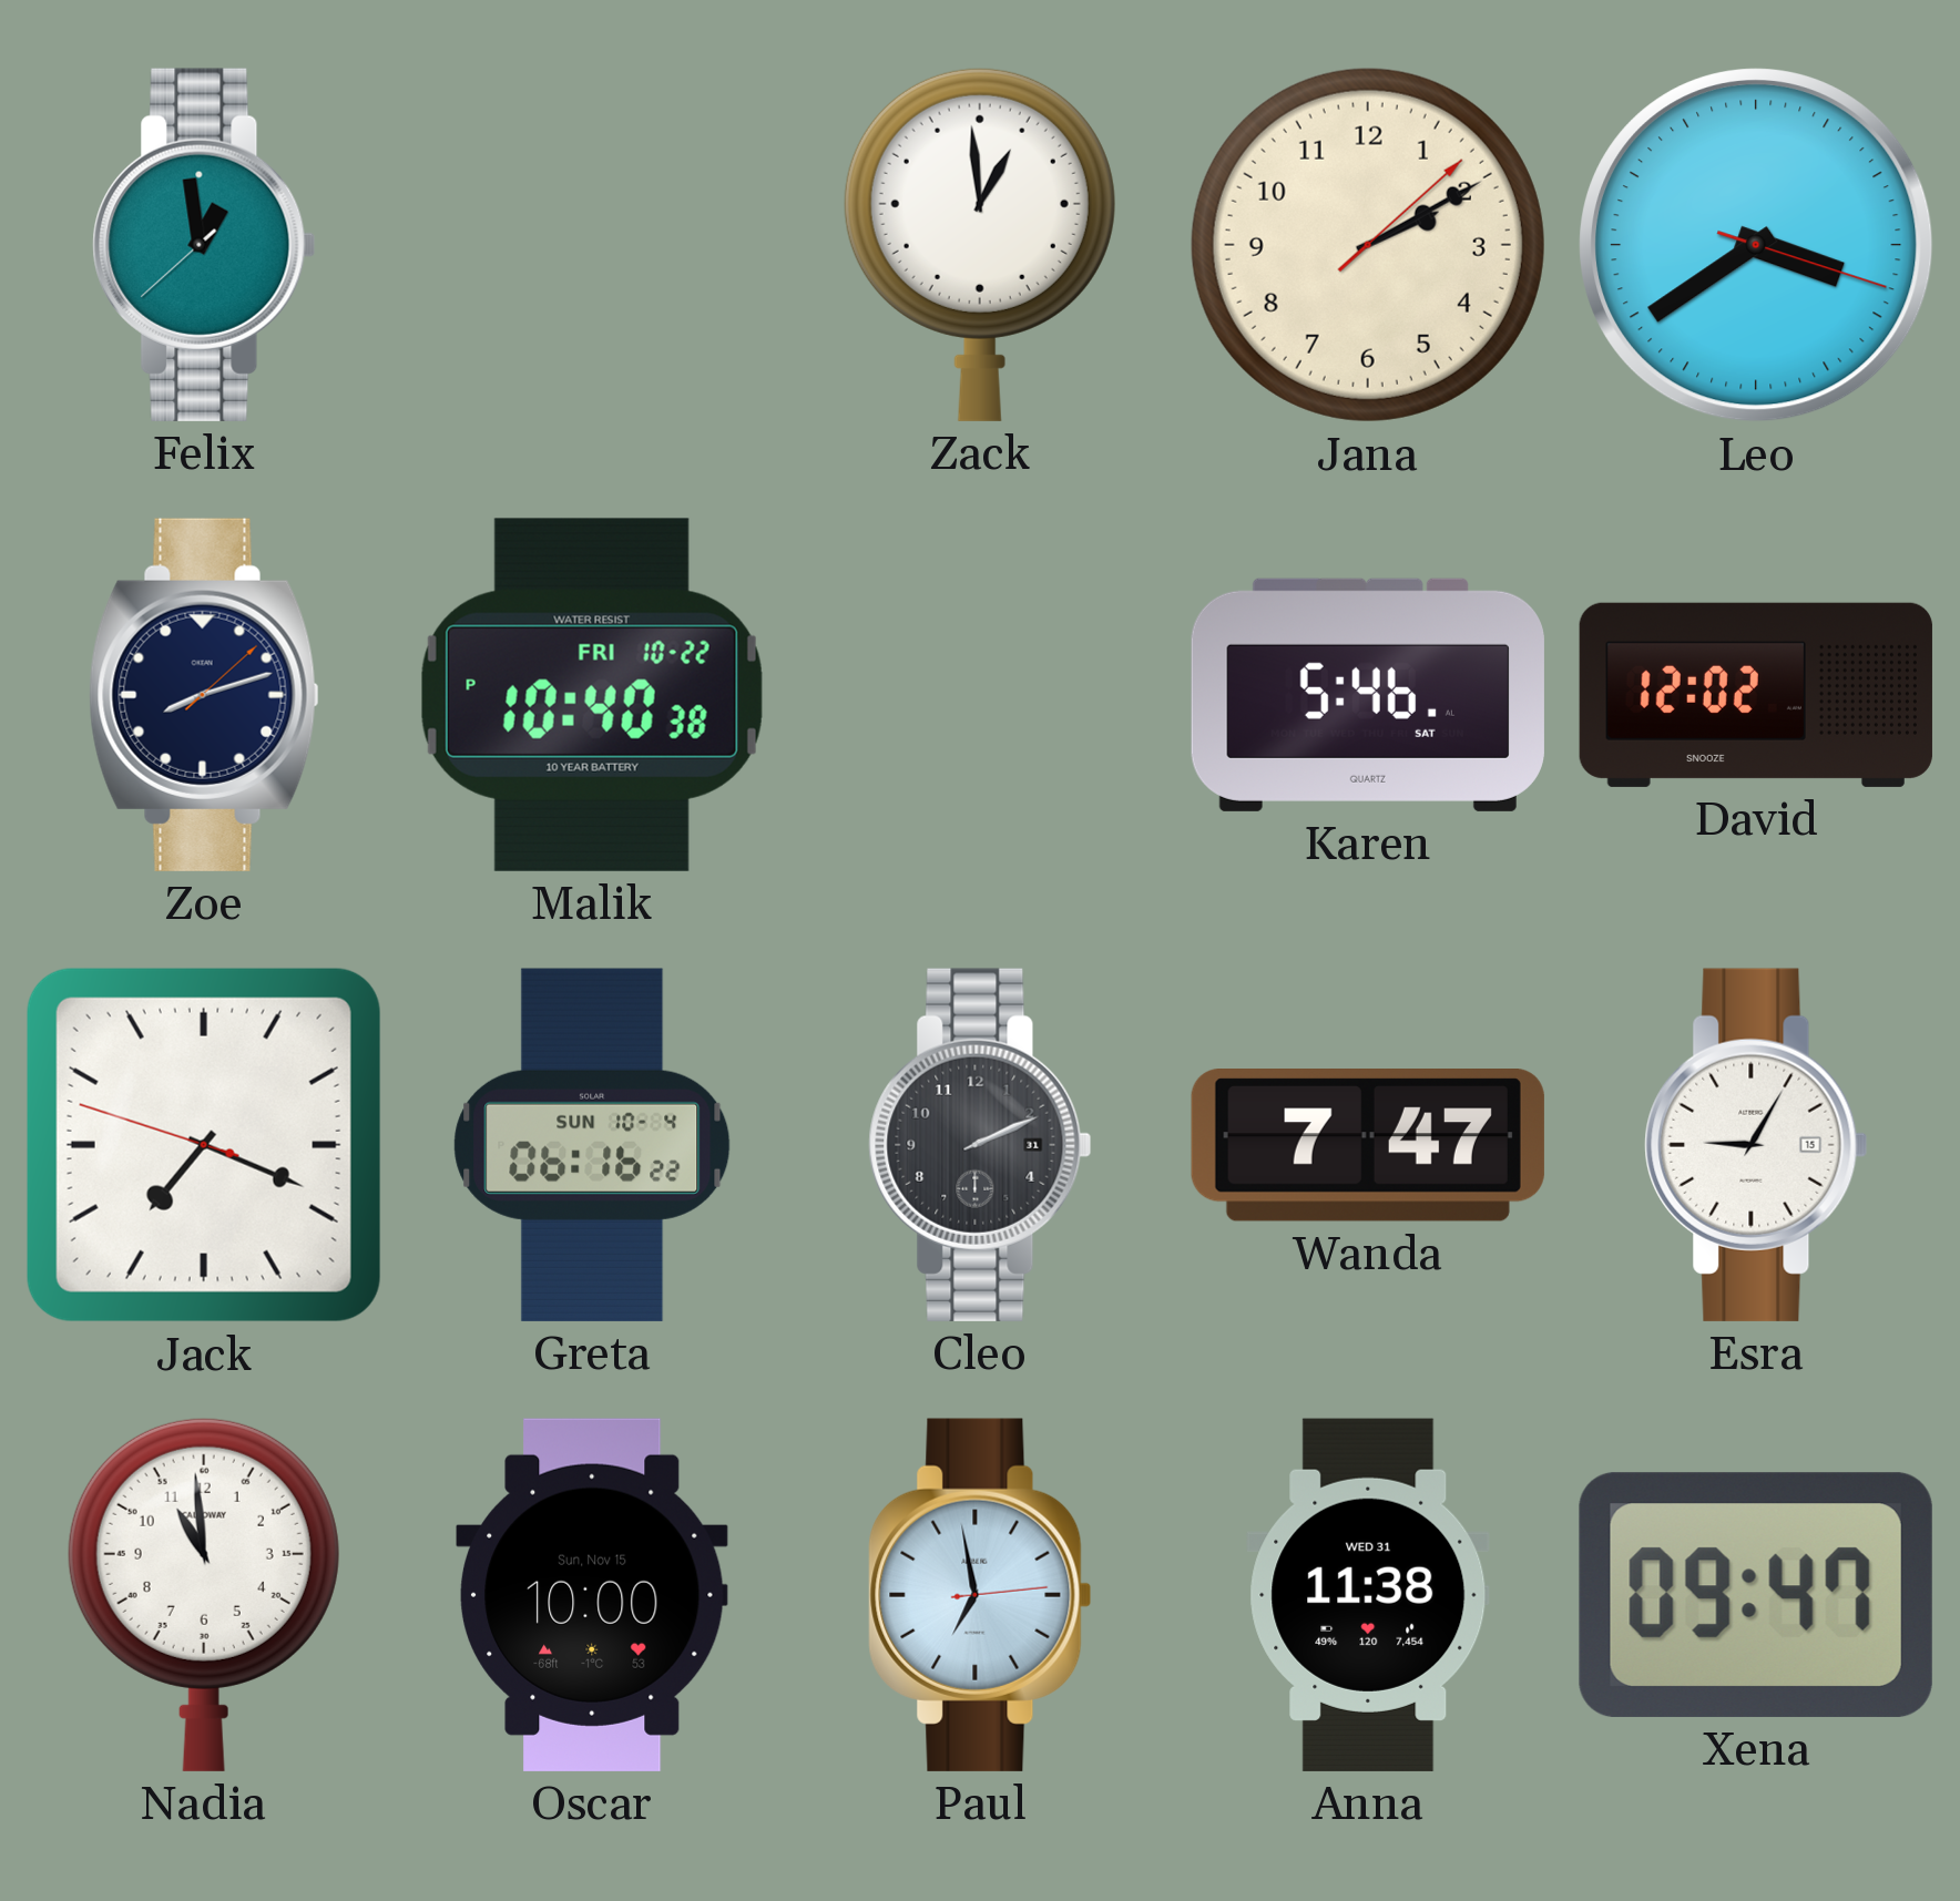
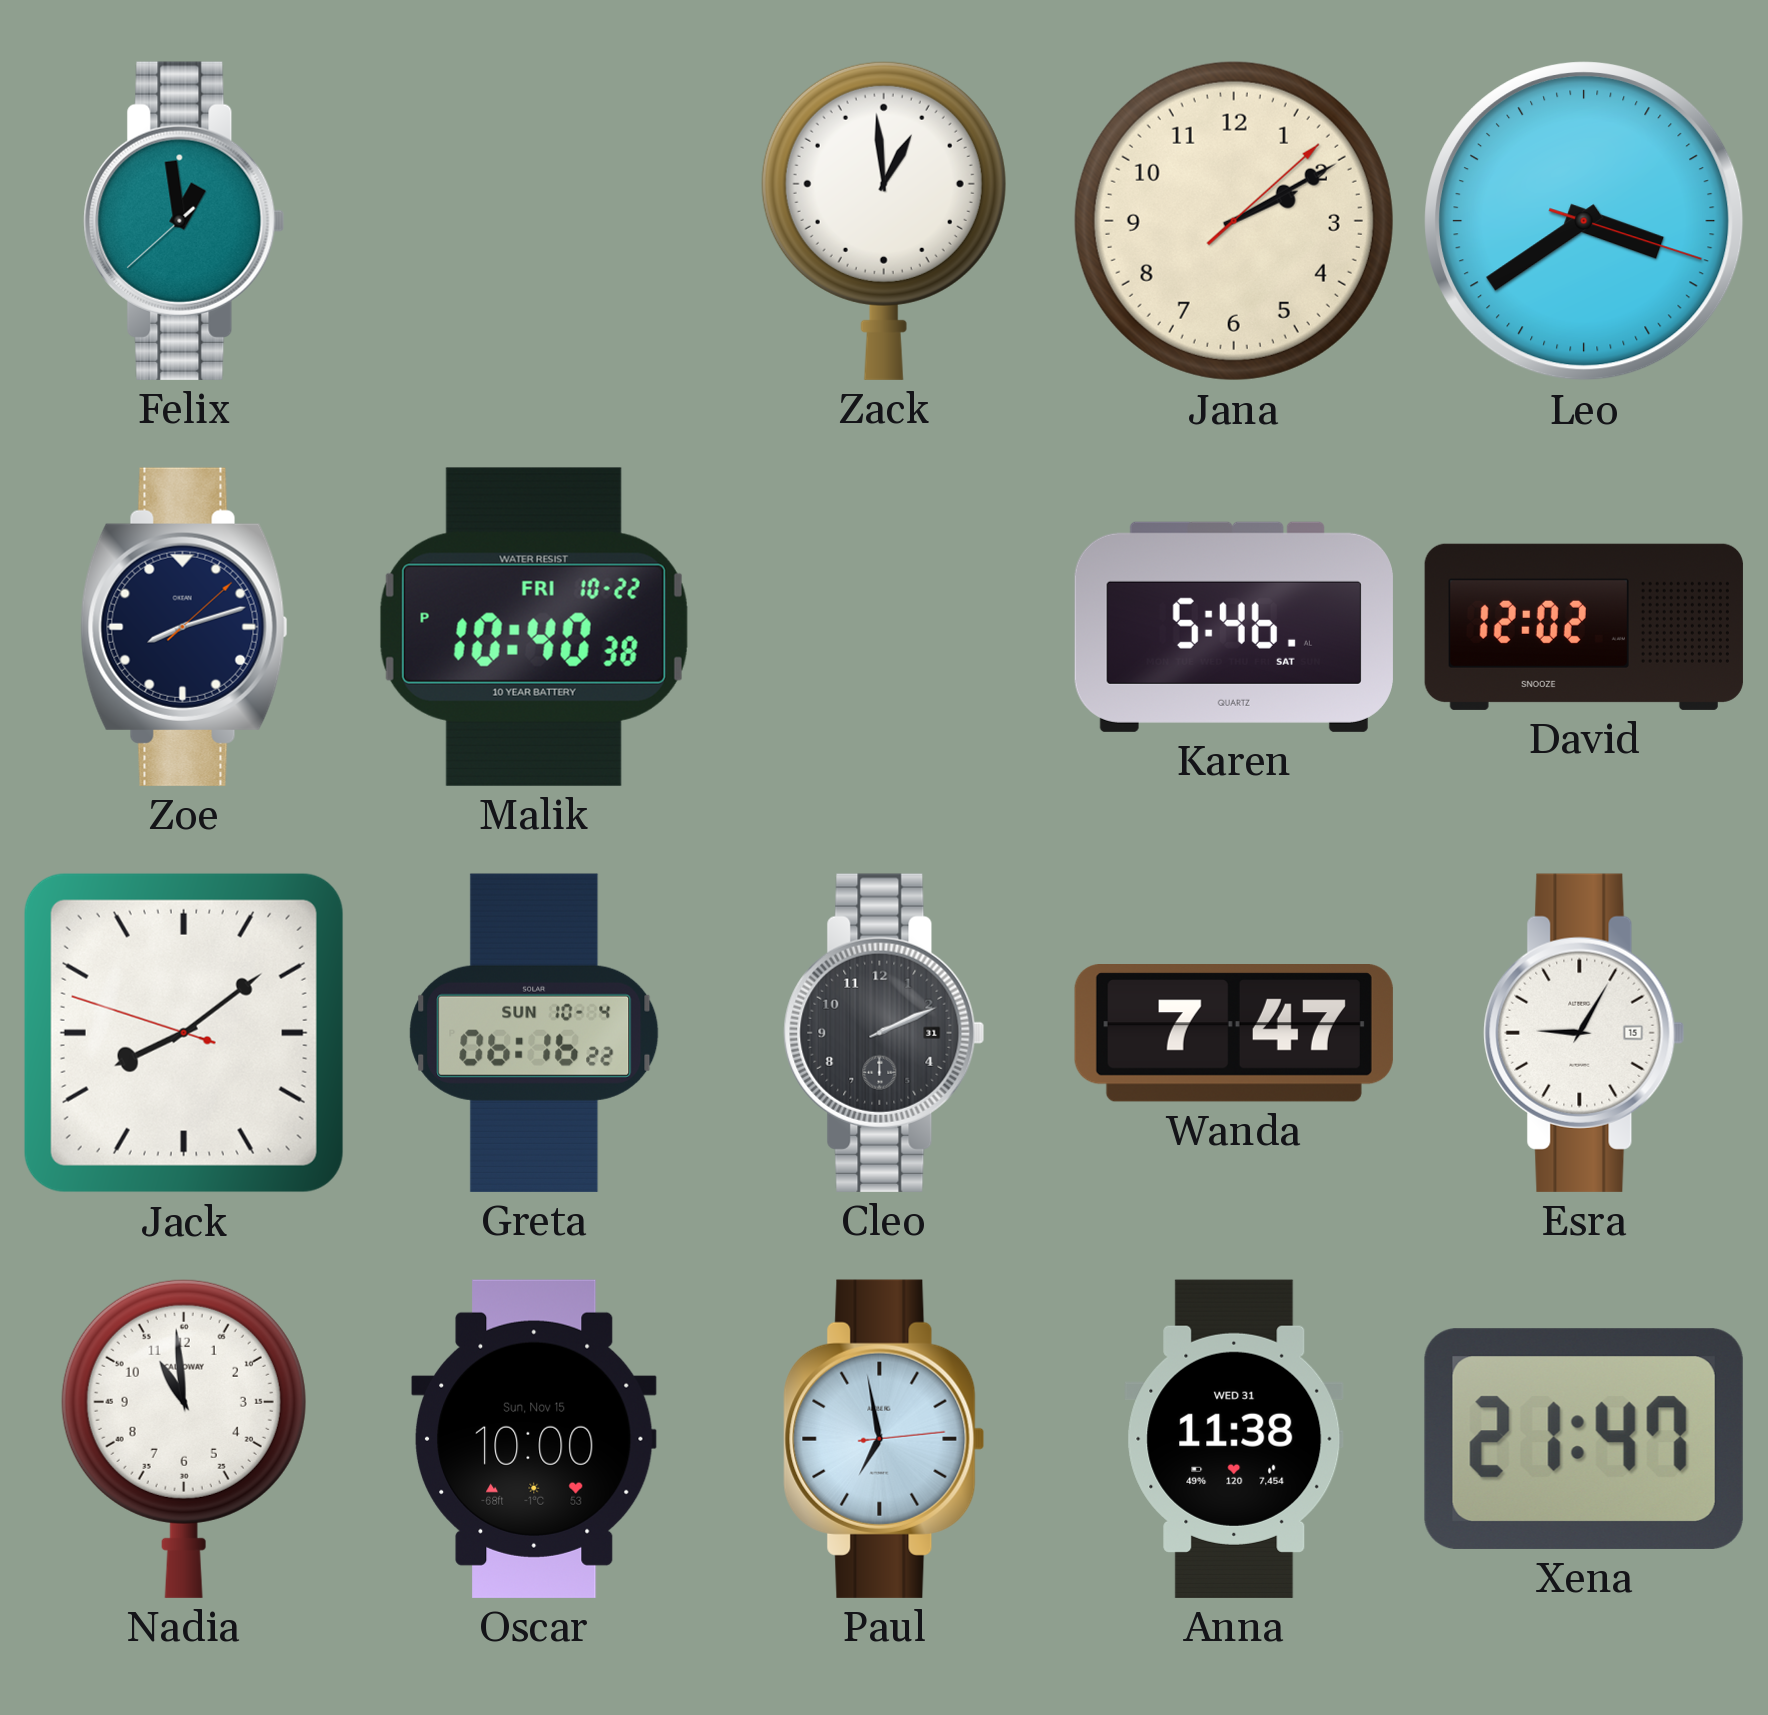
Jack: 7:18 -> 8:08
Xena: 09:47 -> 21:47
